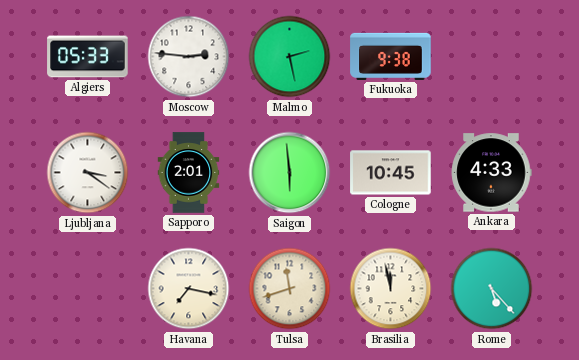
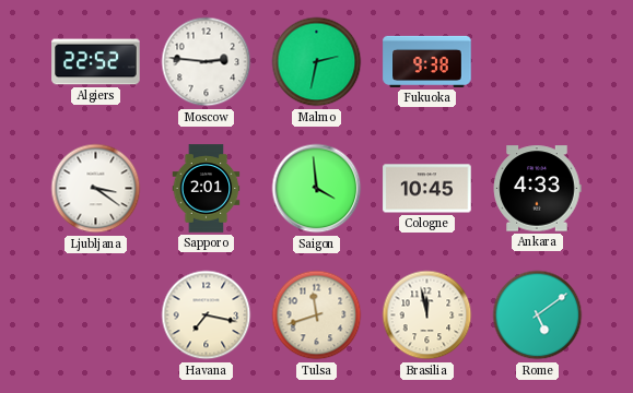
Algiers: 05:33 -> 22:52
Malmo: 2:28 -> 2:32
Saigon: 5:59 -> 3:59
Rome: 5:23 -> 5:09
